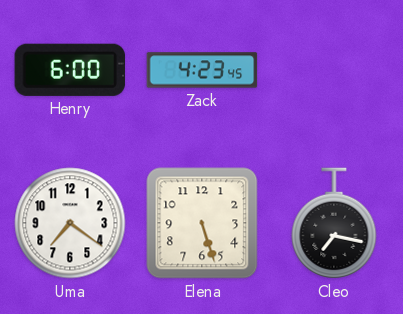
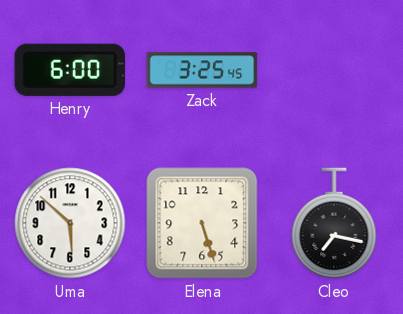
Zack: 4:23 -> 3:25
Uma: 7:21 -> 5:52
